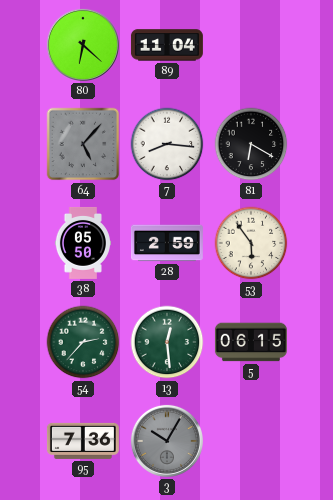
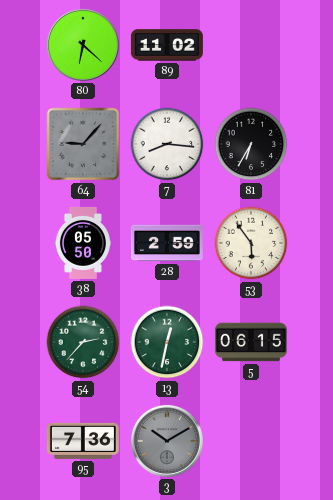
89: 11:04 -> 11:02
64: 5:07 -> 9:07
81: 6:20 -> 6:35
13: 12:29 -> 12:32
3: 10:05 -> 10:10
